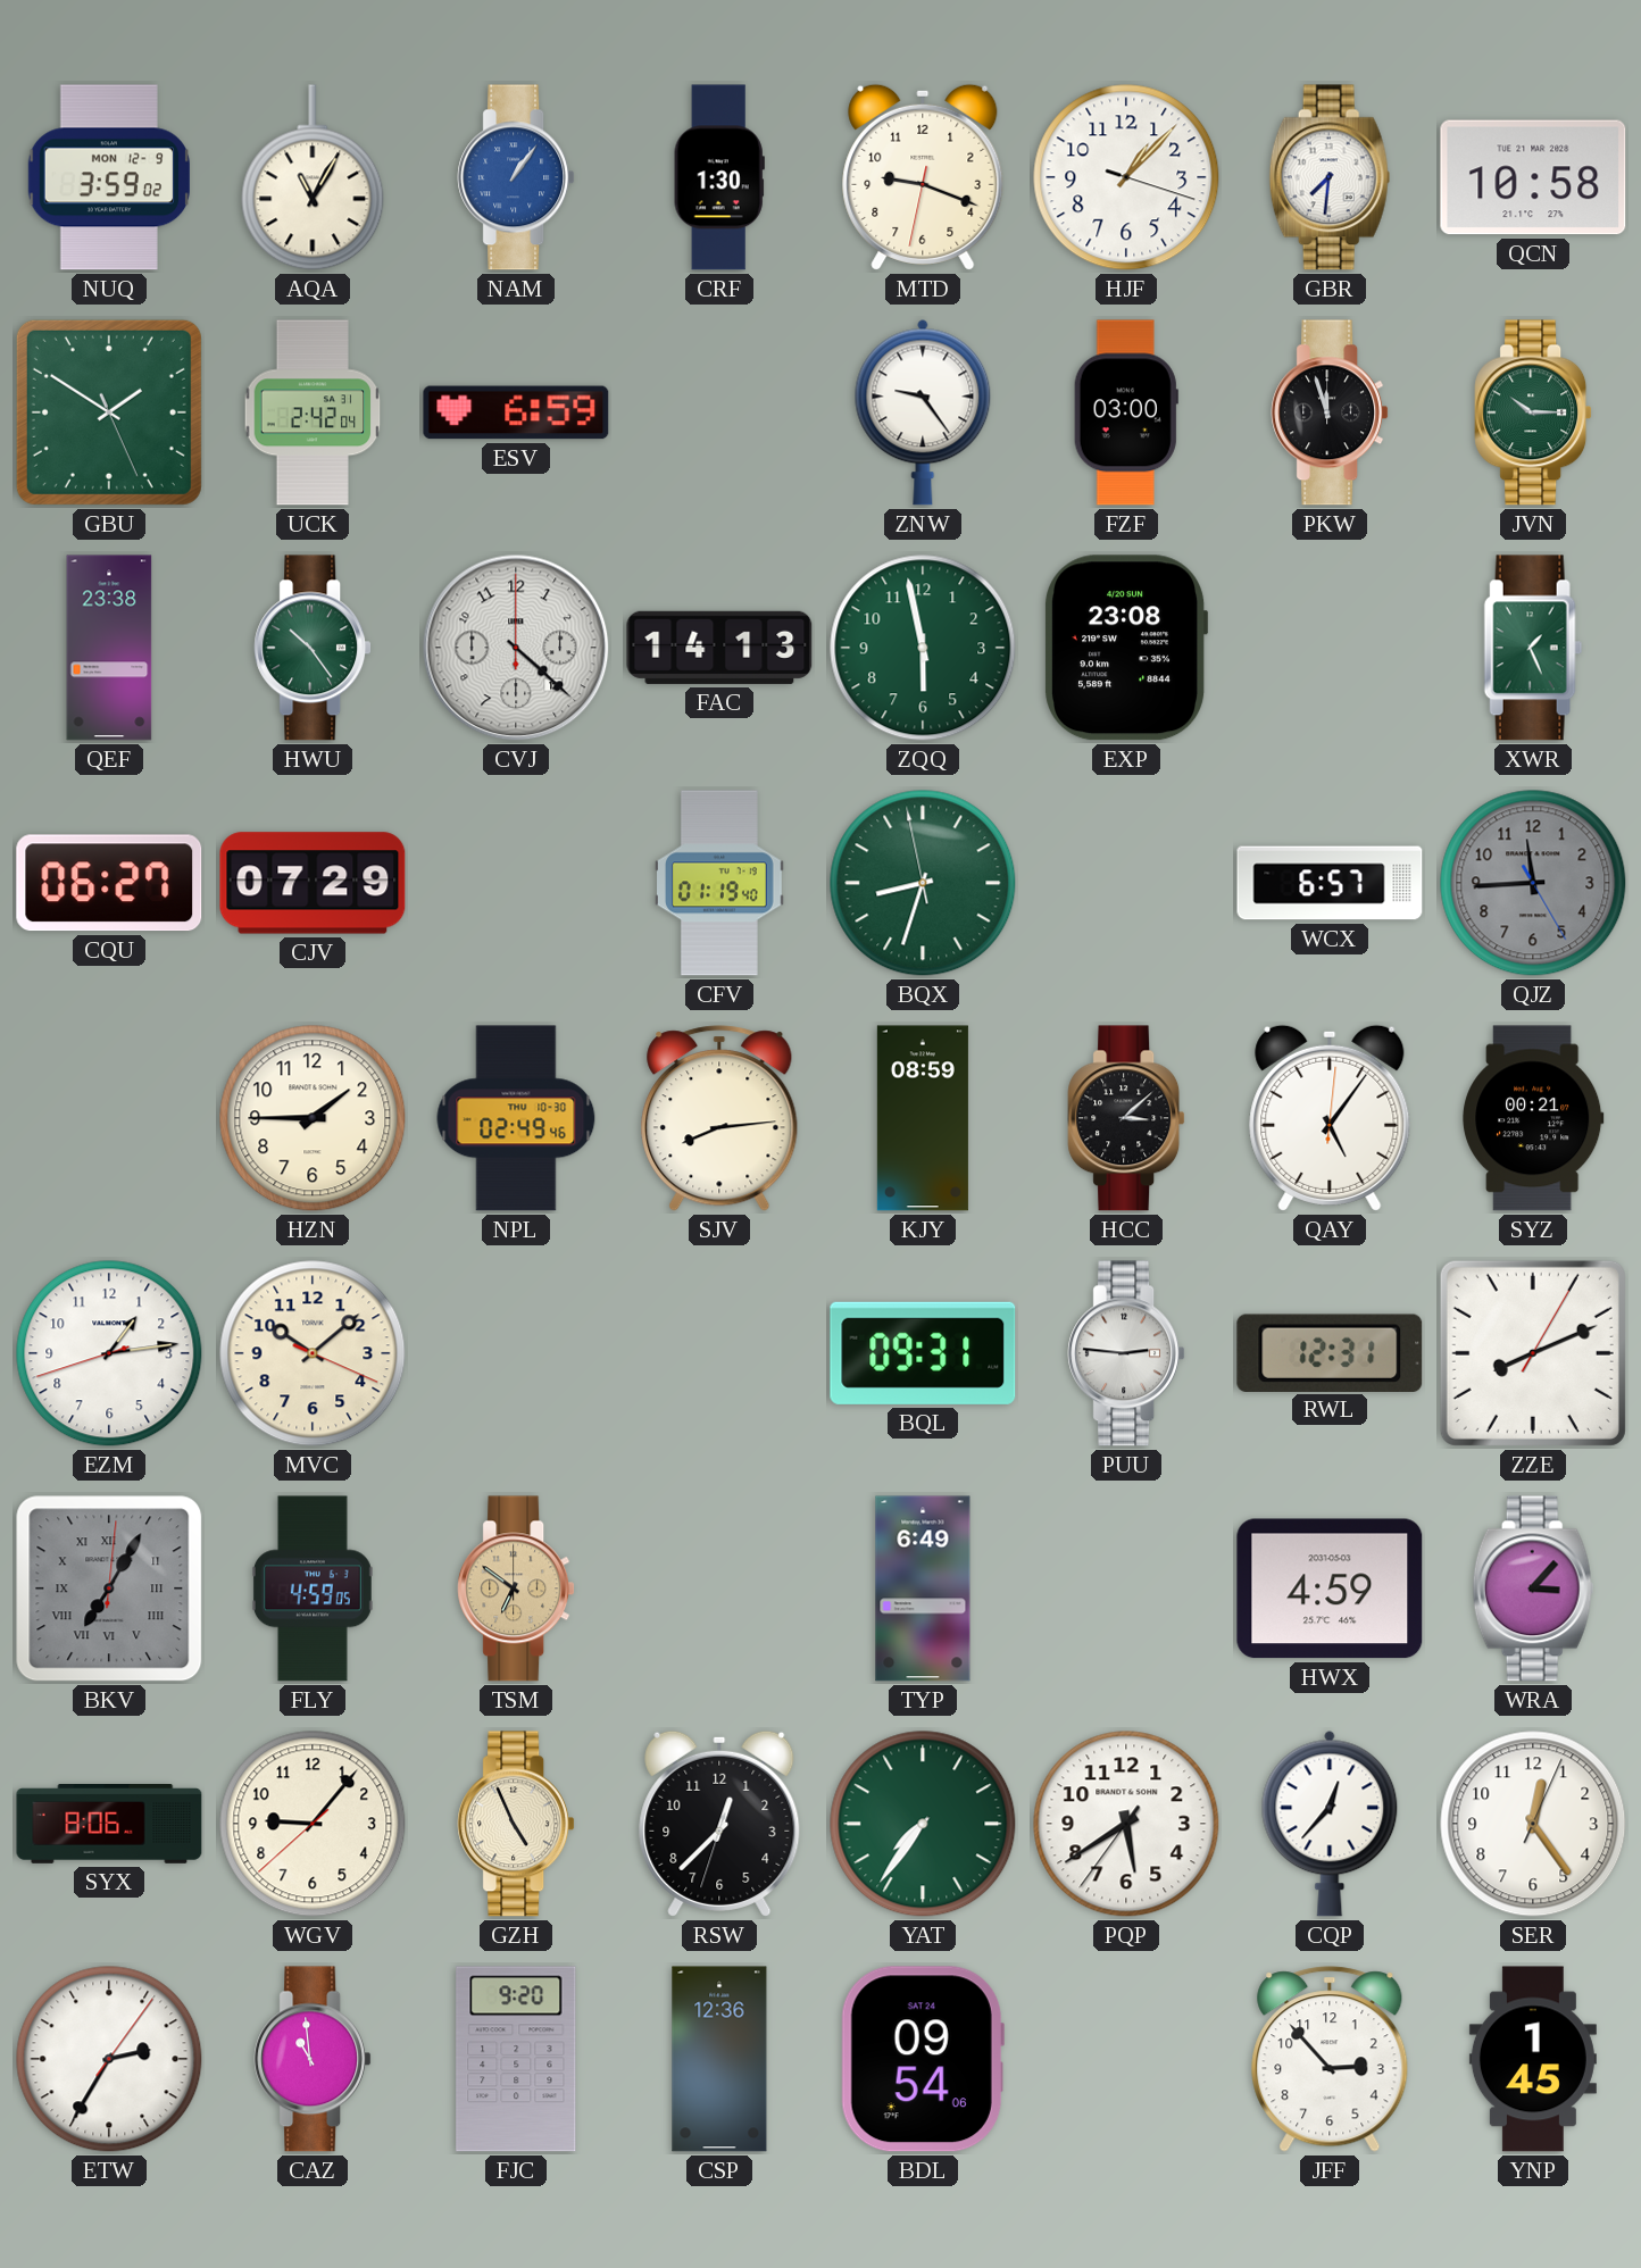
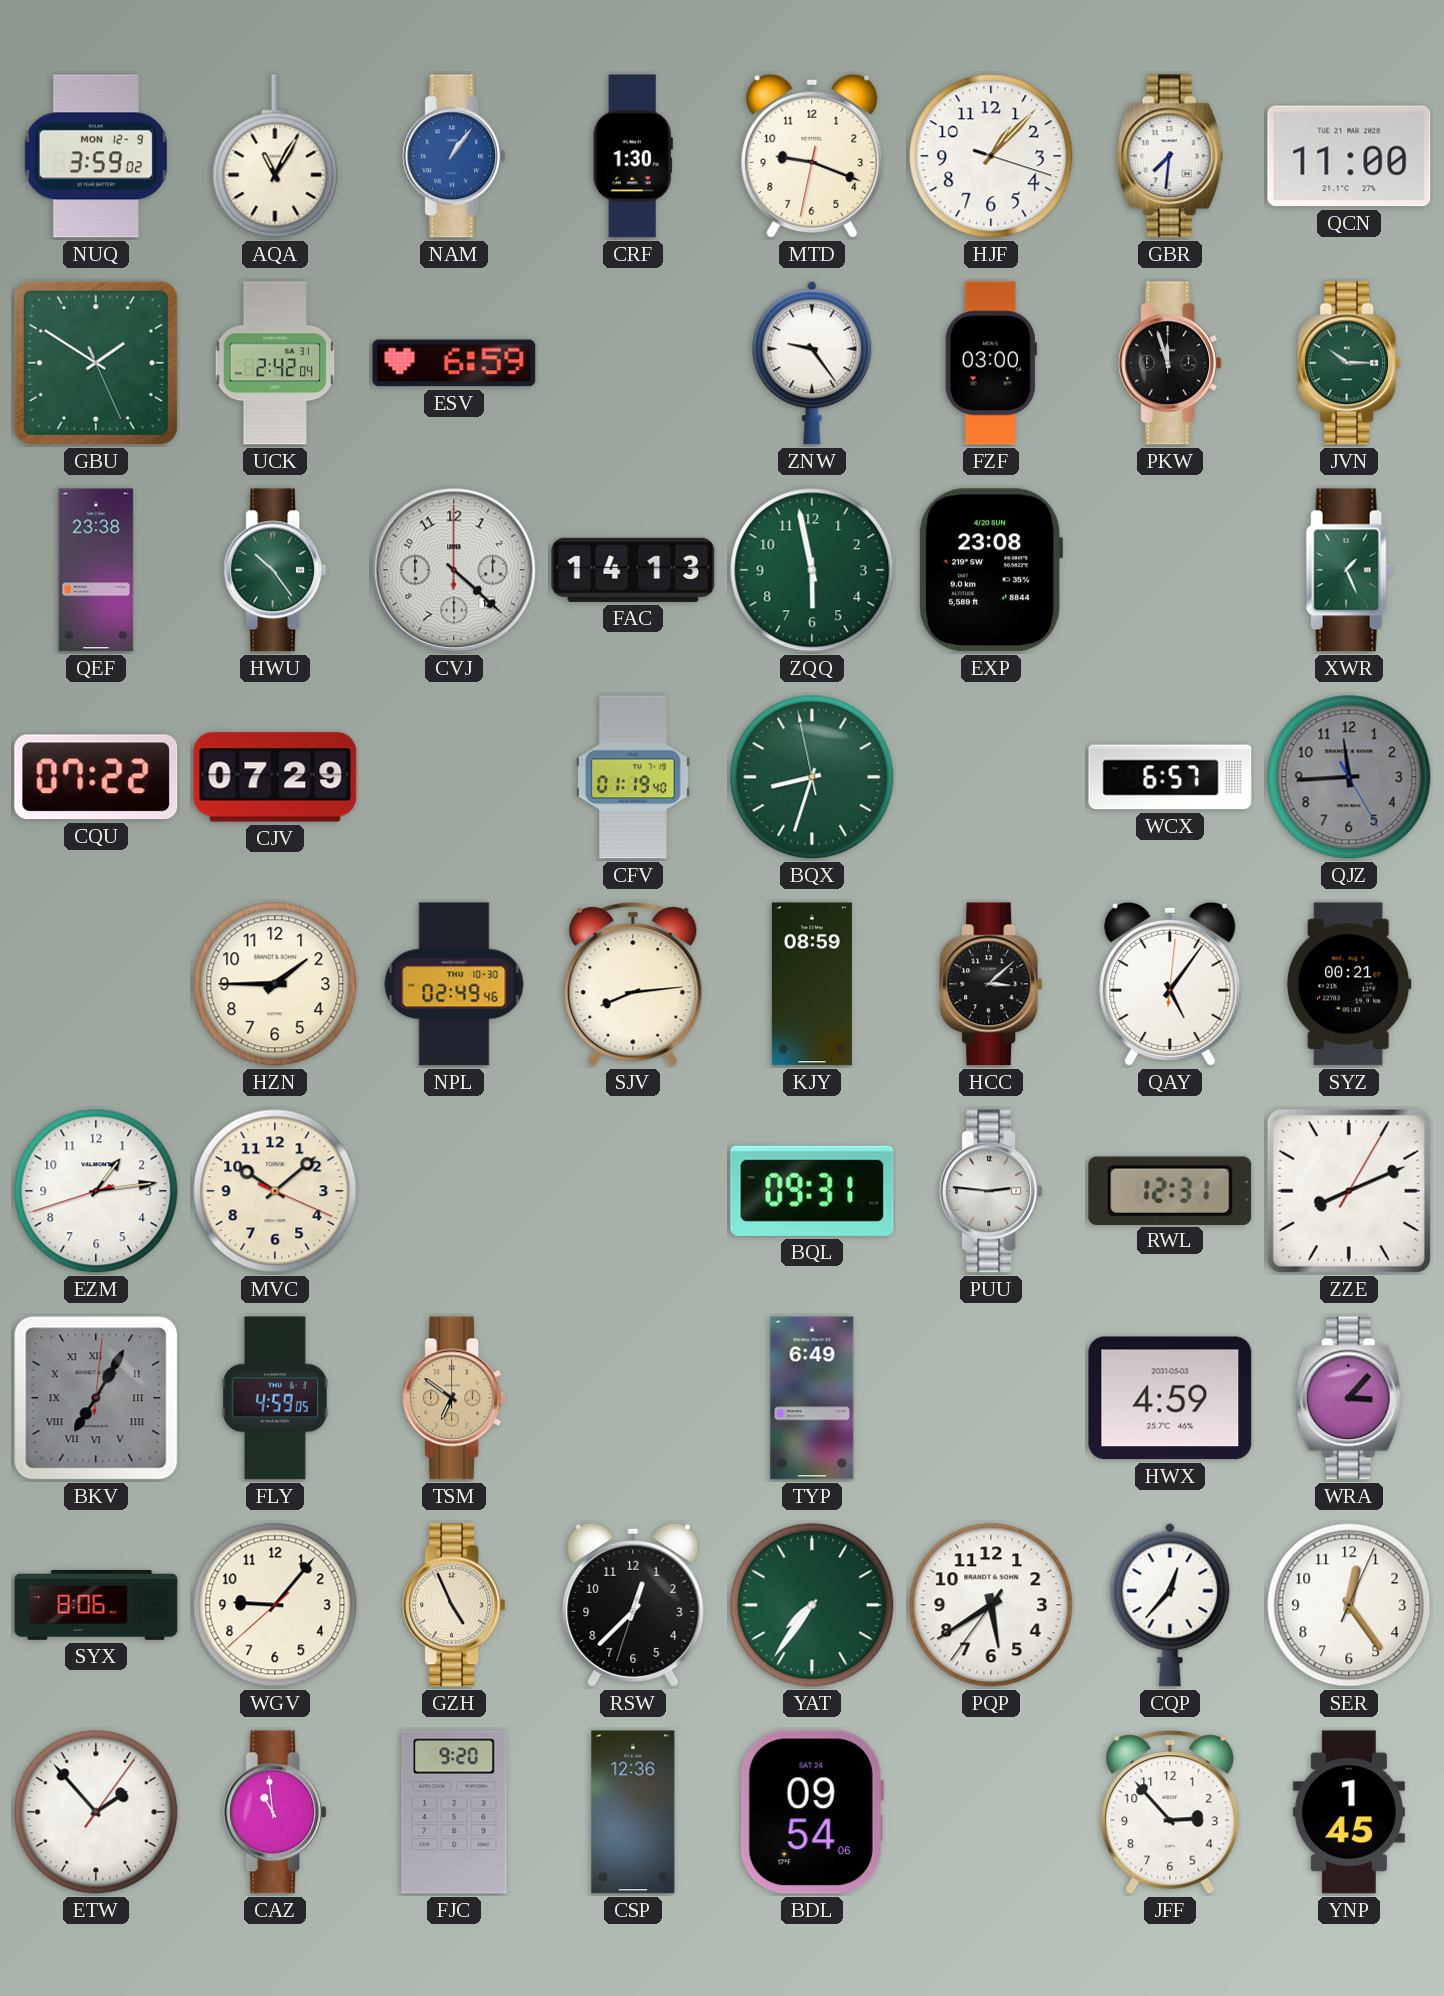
QCN: 10:58 -> 11:00
CQU: 06:27 -> 07:22
ETW: 2:35 -> 1:53
